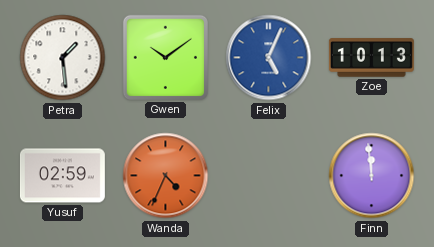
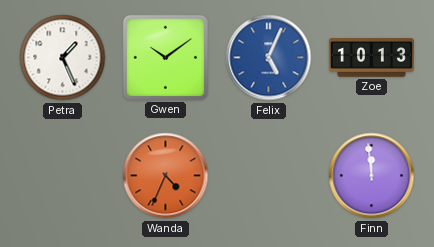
Petra: 1:29 -> 1:26
Yusuf: 02:59 -> none
